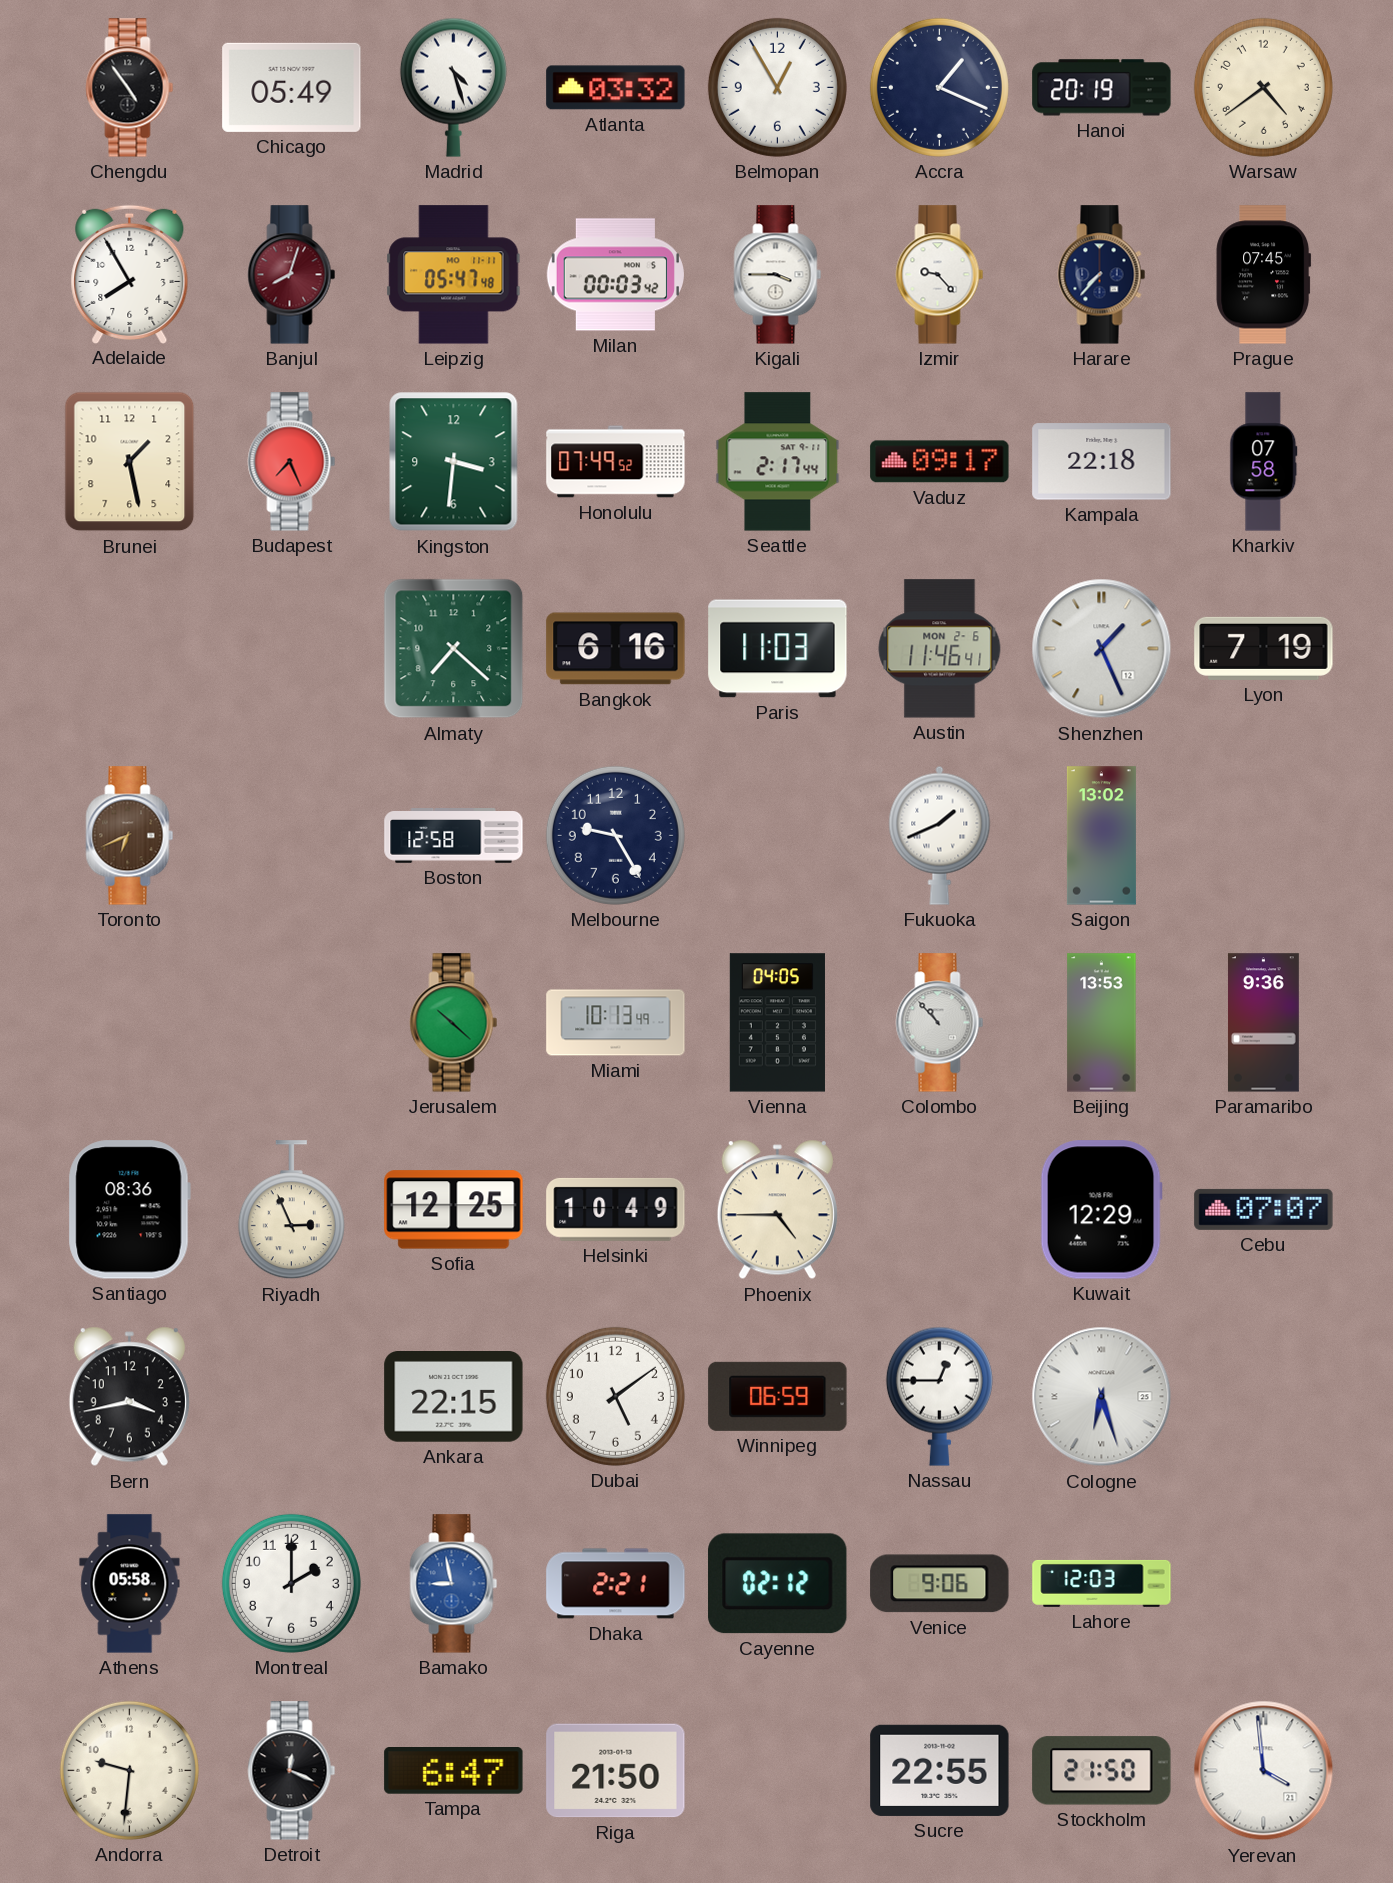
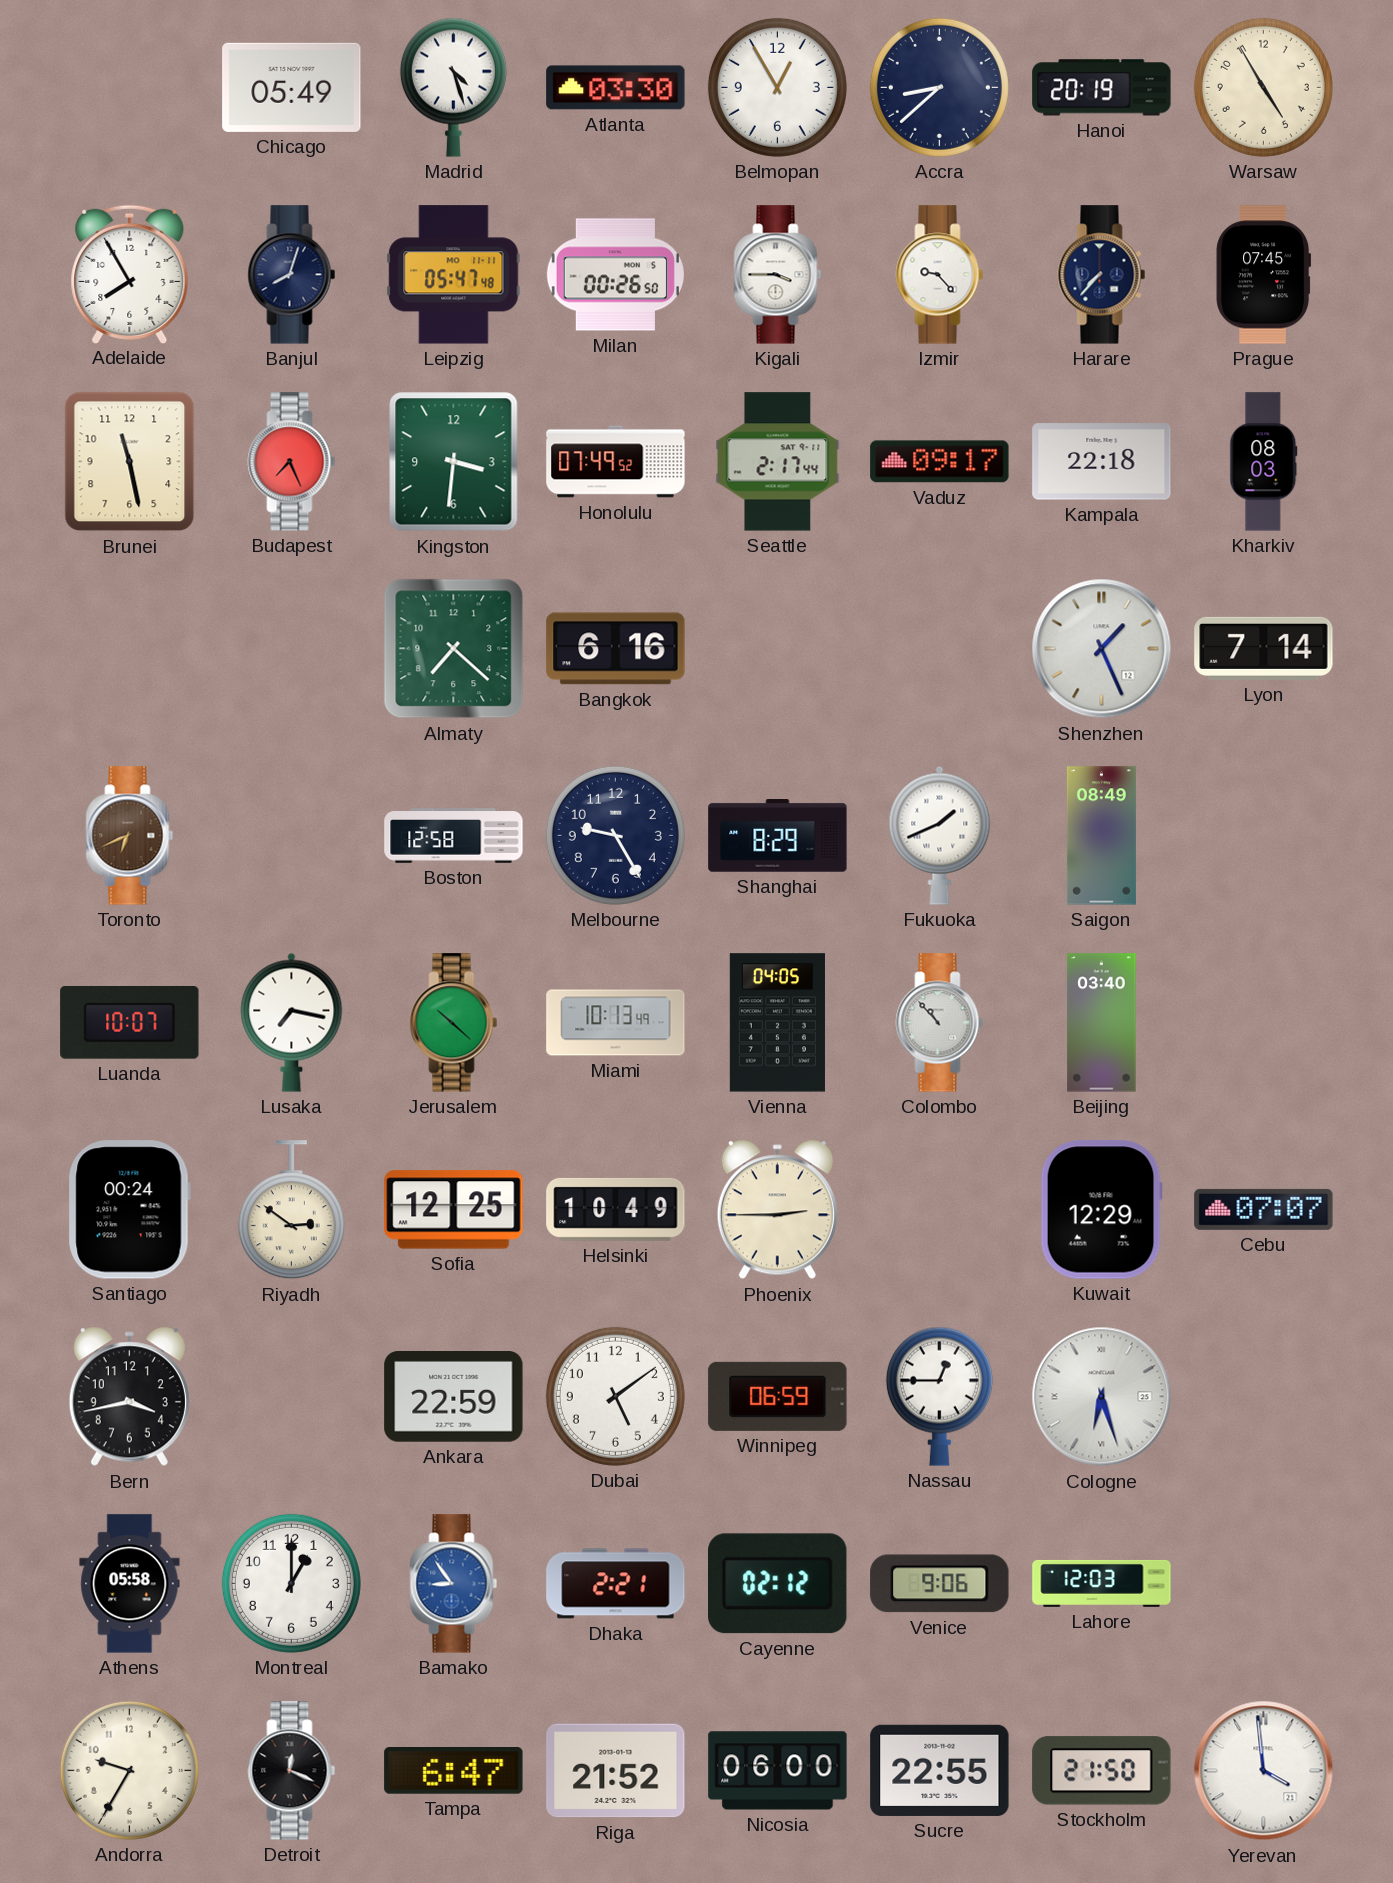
Chengdu: 4:54 -> none
Atlanta: 03:32 -> 03:30
Accra: 1:19 -> 8:38
Warsaw: 4:39 -> 4:55
Banjul dial: burgundy -> navy
Milan: 00:03 -> 00:26
Brunei: 1:28 -> 11:28
Kharkiv: 07:58 -> 08:03
Paris: 11:03 -> none
Austin: 11:46 -> none
Lyon: 7:19 -> 7:14
Shanghai: none -> 8:29
Saigon: 13:02 -> 08:49
Luanda: none -> 10:07
Lusaka: none -> 7:17
Beijing: 13:53 -> 03:40
Paramaribo: 9:36 -> none
Santiago: 08:36 -> 00:24
Riyadh: 2:56 -> 2:51
Phoenix: 4:45 -> 2:45
Ankara: 22:15 -> 22:59
Montreal: 2:00 -> 1:00
Bamako: 8:58 -> 8:54
Andorra: 9:31 -> 9:35
Riga: 21:50 -> 21:52
Nicosia: none -> 06:00
